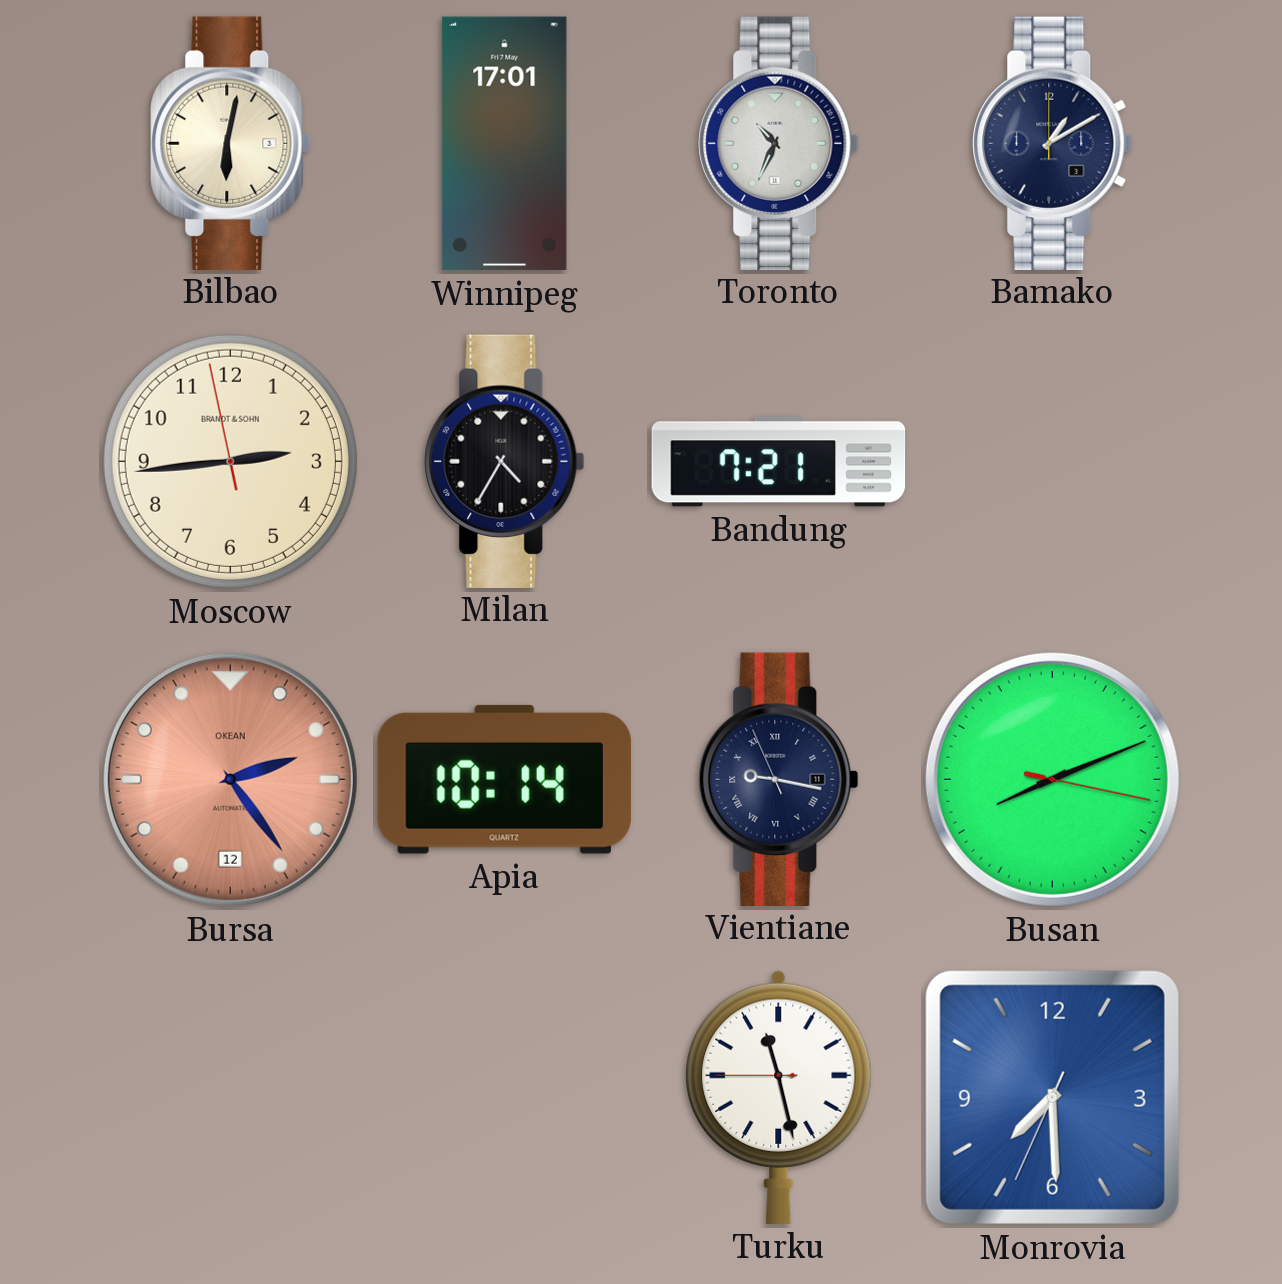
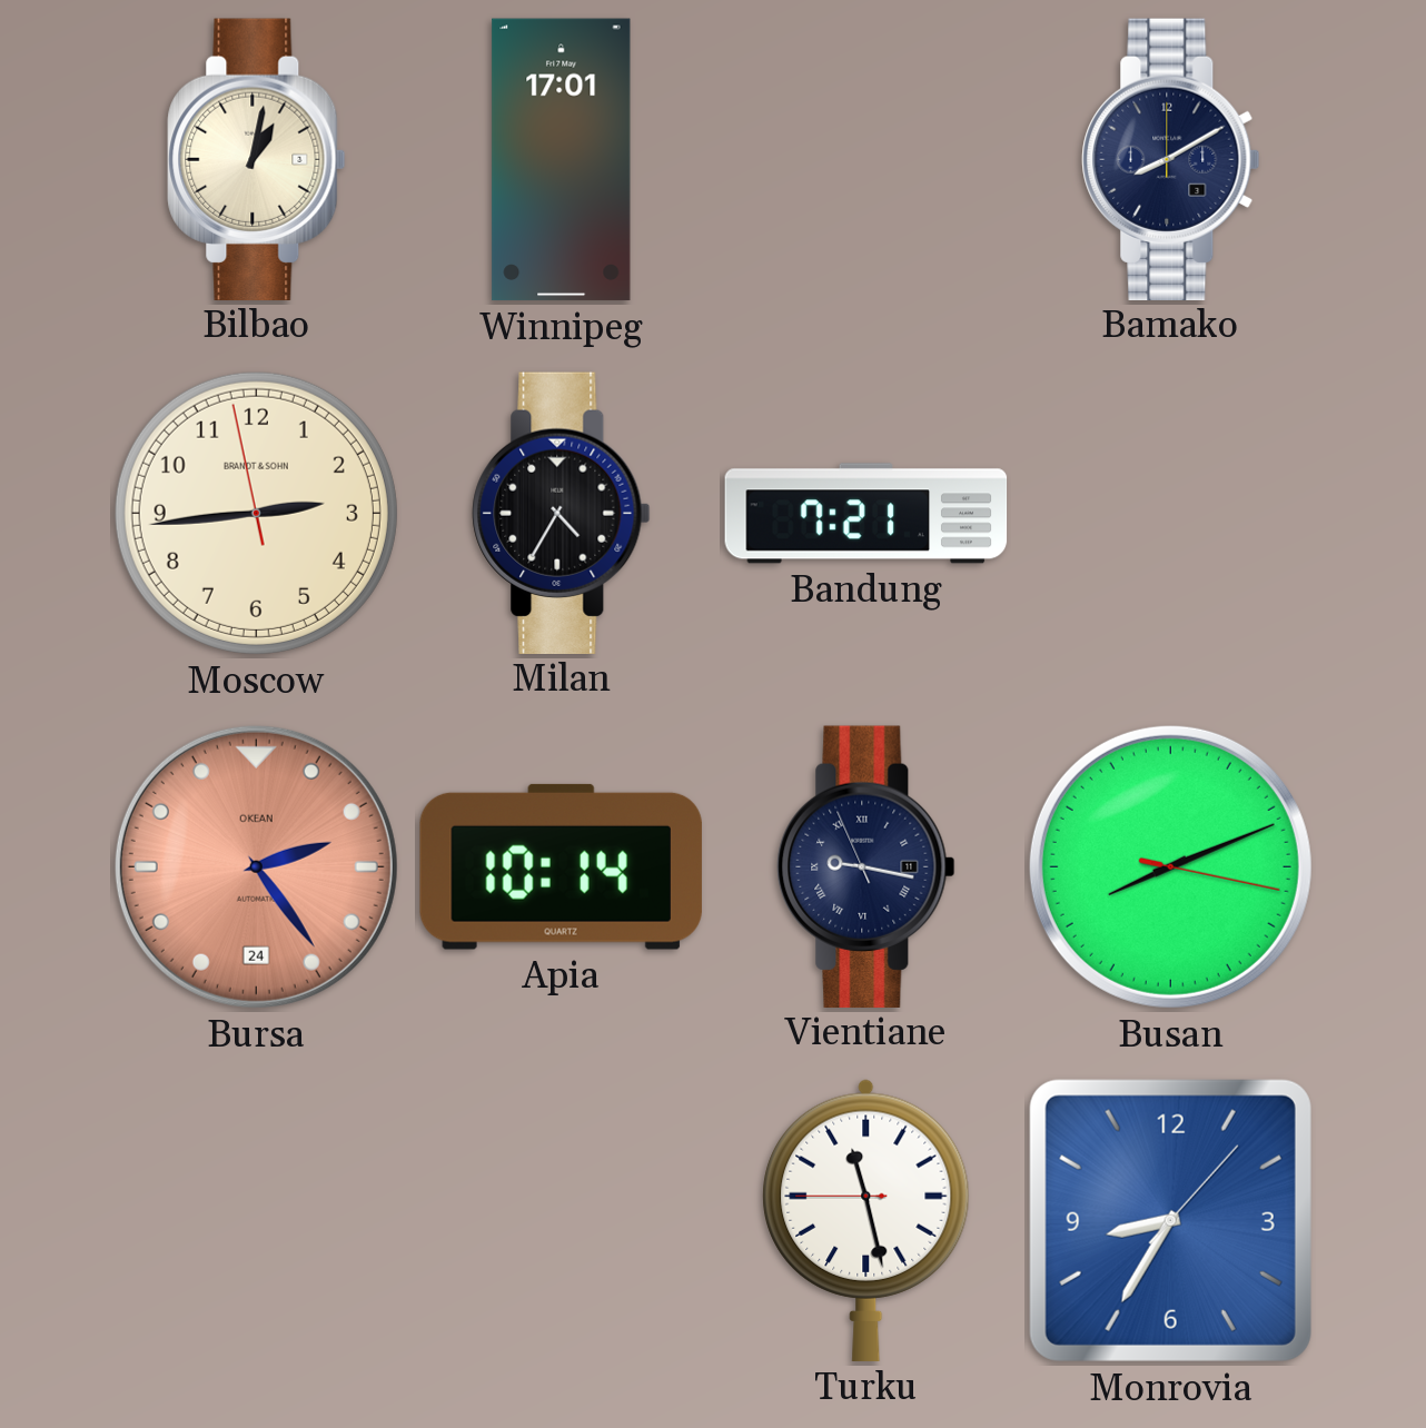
Bilbao: 6:02 -> 1:02
Toronto: 10:34 -> none
Bamako: 1:10 -> 8:10
Bursa date: 12 -> 24
Monrovia: 7:29 -> 8:35
